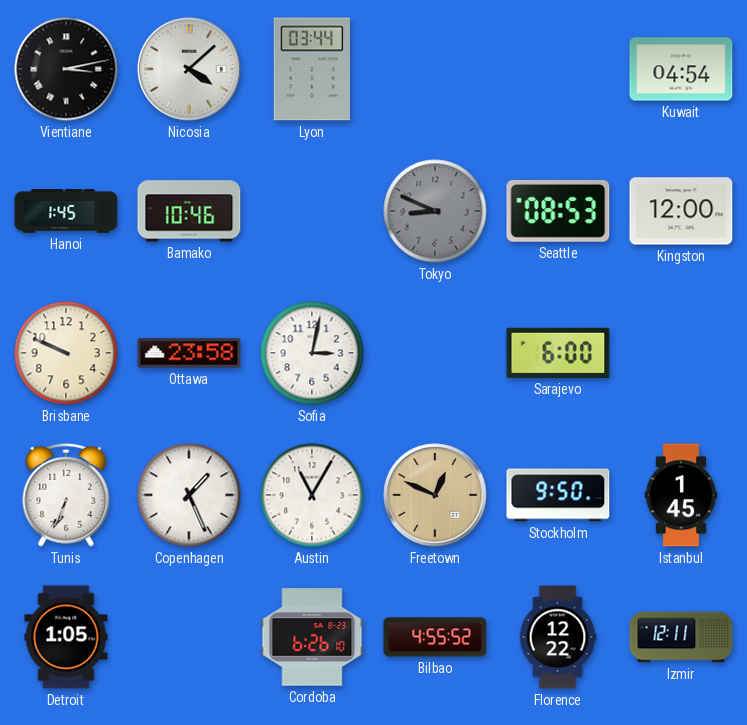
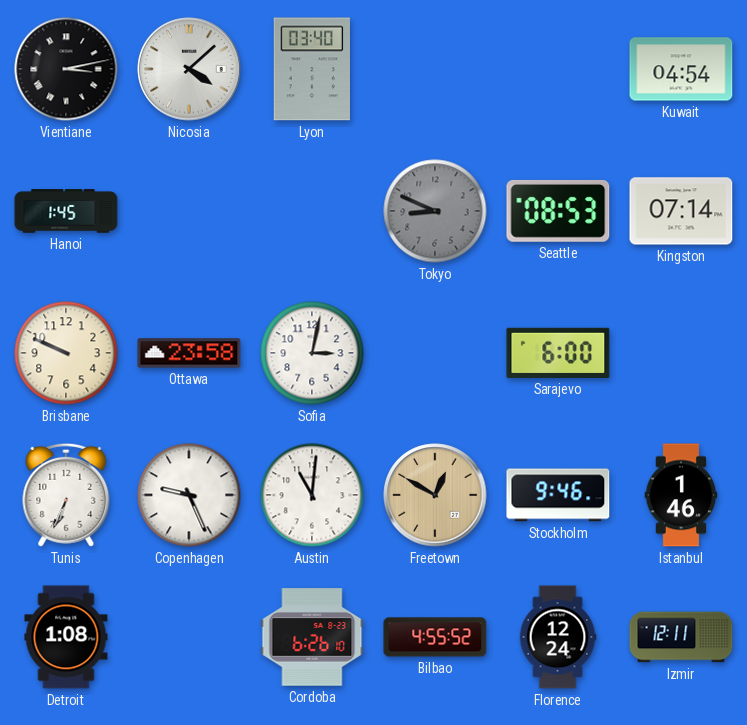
Lyon: 03:44 -> 03:40
Bamako: 10:46 -> none
Kingston: 12:00 -> 07:14
Copenhagen: 1:26 -> 9:26
Austin: 11:05 -> 11:01
Freetown: 12:49 -> 12:50
Stockholm: 9:50 -> 9:46
Istanbul: 1:45 -> 1:46
Detroit: 1:05 -> 1:08
Florence: 12:22 -> 12:24
